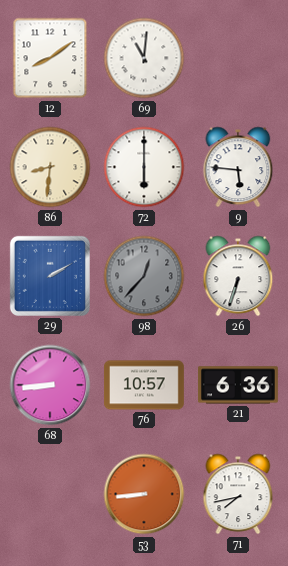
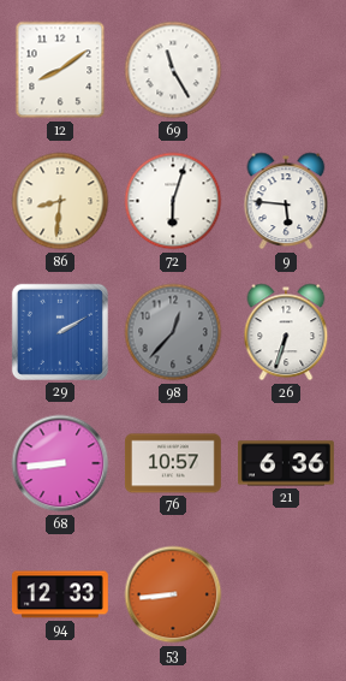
69: 11:01 -> 11:25
72: 6:00 -> 6:03
94: none -> 12:33
71: 7:43 -> none
